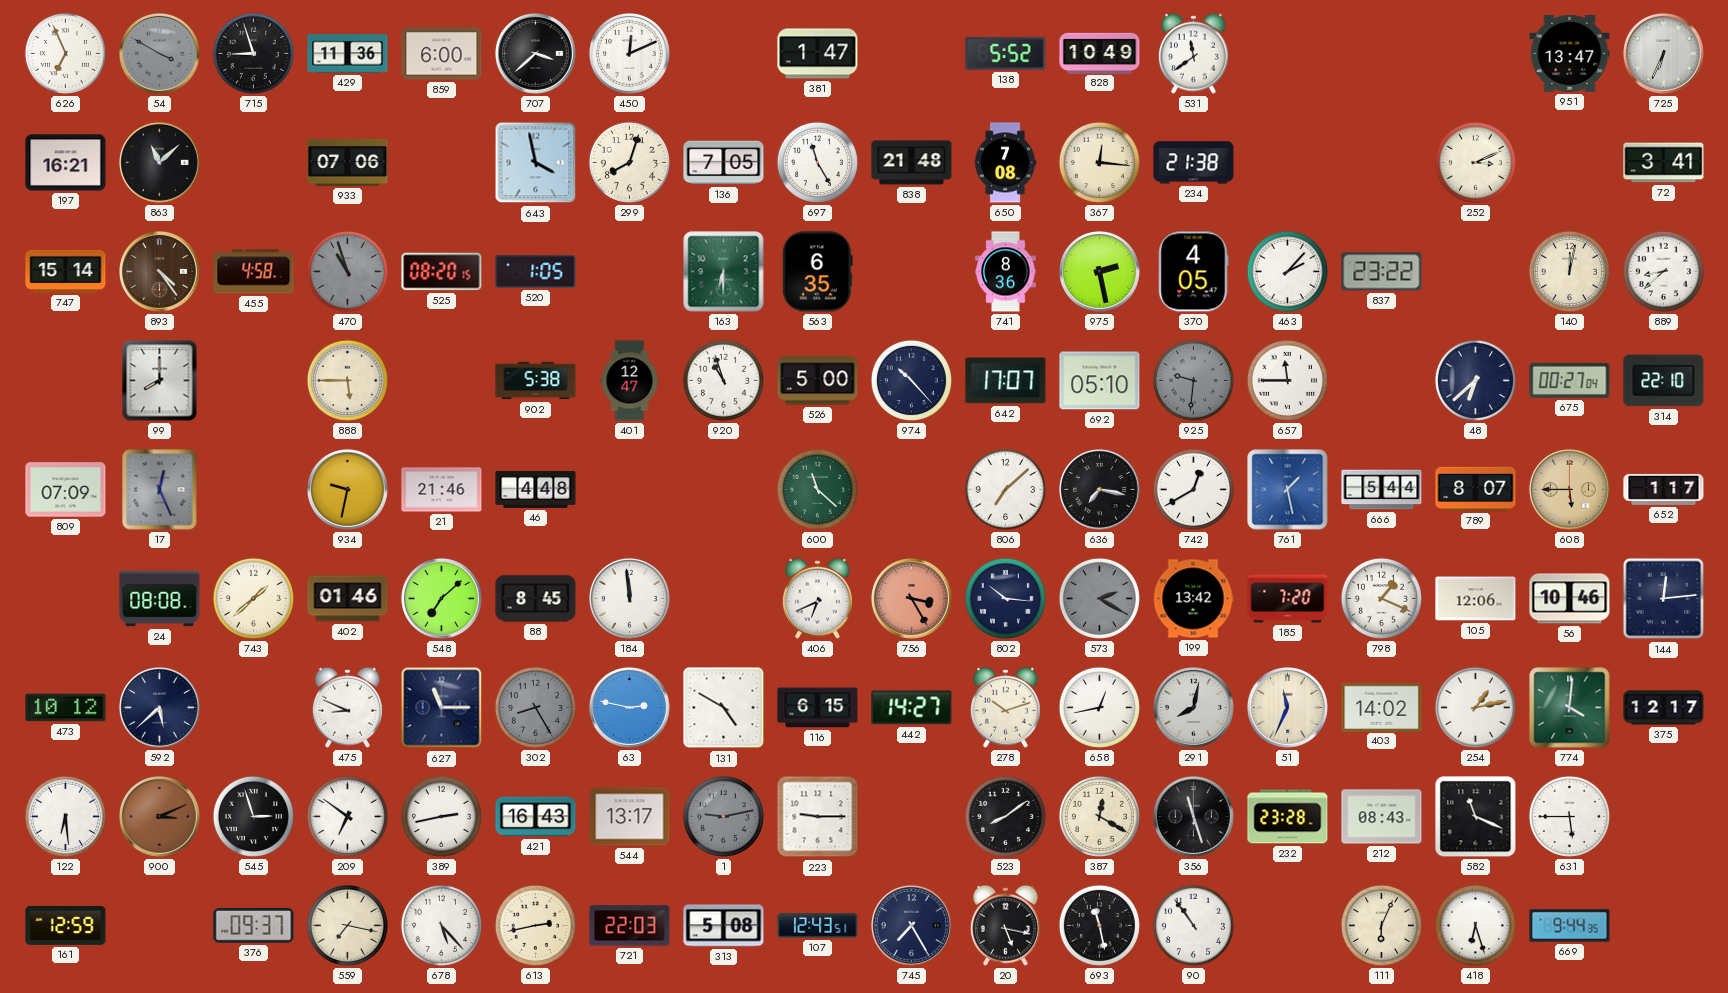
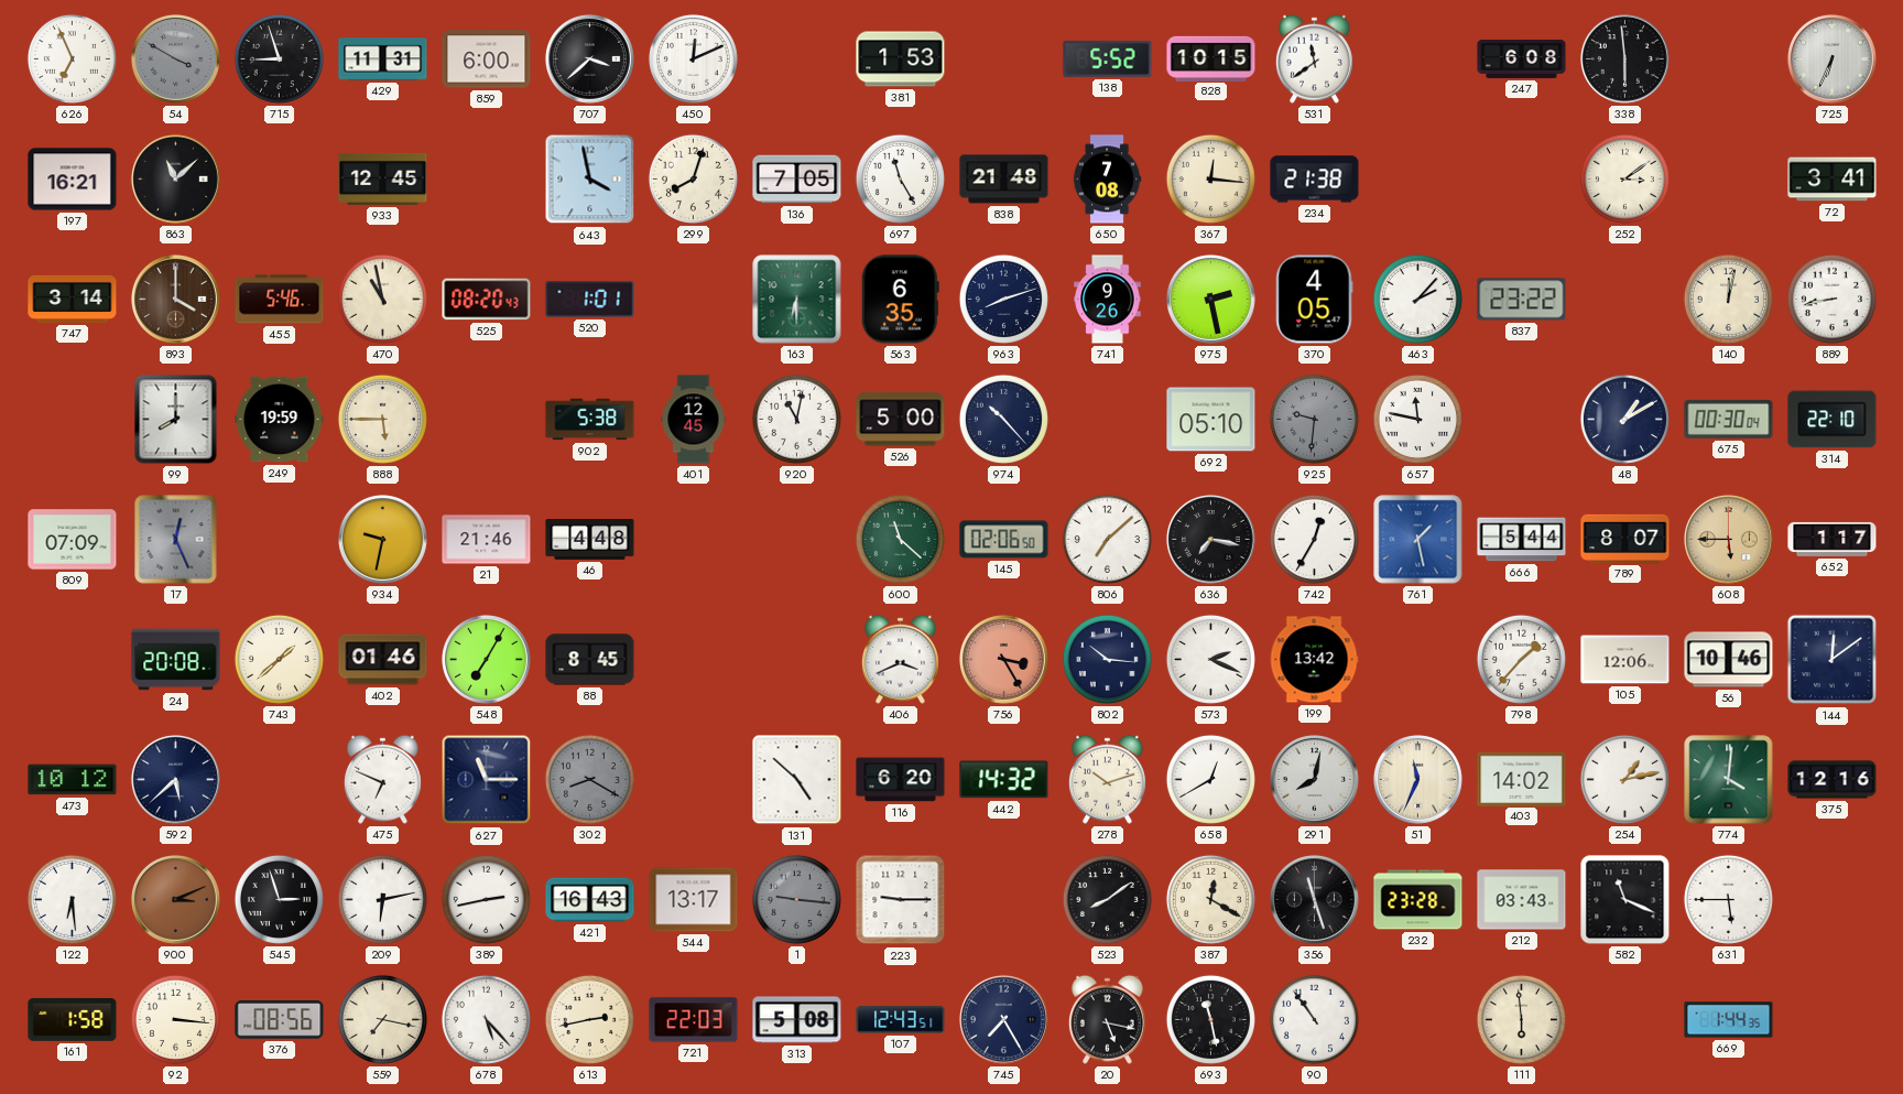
429: 11:36 -> 11:31
381: 1:47 -> 1:53
828: 10:49 -> 10:15
247: none -> 6:08
338: none -> 5:59
951: 13:47 -> none
933: 07:06 -> 12:45
252: 3:11 -> 3:09
747: 15:14 -> 3:14
893: 4:24 -> 4:00
455: 4:58 -> 5:46
470: 10:57 -> 10:58
470 dial: grey -> cream
525: 08:20:15 -> 08:20:43
520: 1:05 -> 1:01
963: none -> 8:12
741: 8:36 -> 9:26
889: 8:38 -> 8:43
249: none -> 19:59
401: 12:47 -> 12:45
920: 10:57 -> 11:02
642: 17:07 -> none
657: 11:45 -> 11:47
48: 6:38 -> 1:10
675: 00:27 -> 00:30
145: none -> 02:06
742: 12:40 -> 12:35
24: 08:08 -> 20:08
548: 7:08 -> 7:05
184: 11:59 -> none
406: 6:41 -> 3:41
573: 2:20 -> 2:19
573 dial: grey -> white
185: 7:20 -> none
798: 1:19 -> 1:37
144: 12:14 -> 12:09
475: 8:49 -> 6:49
302: 8:25 -> 8:20
63: 2:47 -> none
131: 4:50 -> 4:52
116: 6:15 -> 6:20
442: 14:27 -> 14:32
658: 12:43 -> 12:40
375: 12:17 -> 12:16
209: 6:51 -> 6:13
1: 9:13 -> 9:16
212: 08:43 -> 03:43
161: 12:59 -> 1:58
92: none -> 3:16
376: 09:37 -> 08:56
111: 6:04 -> 5:59
418: 6:27 -> none
669: 9:44 -> 1:44
